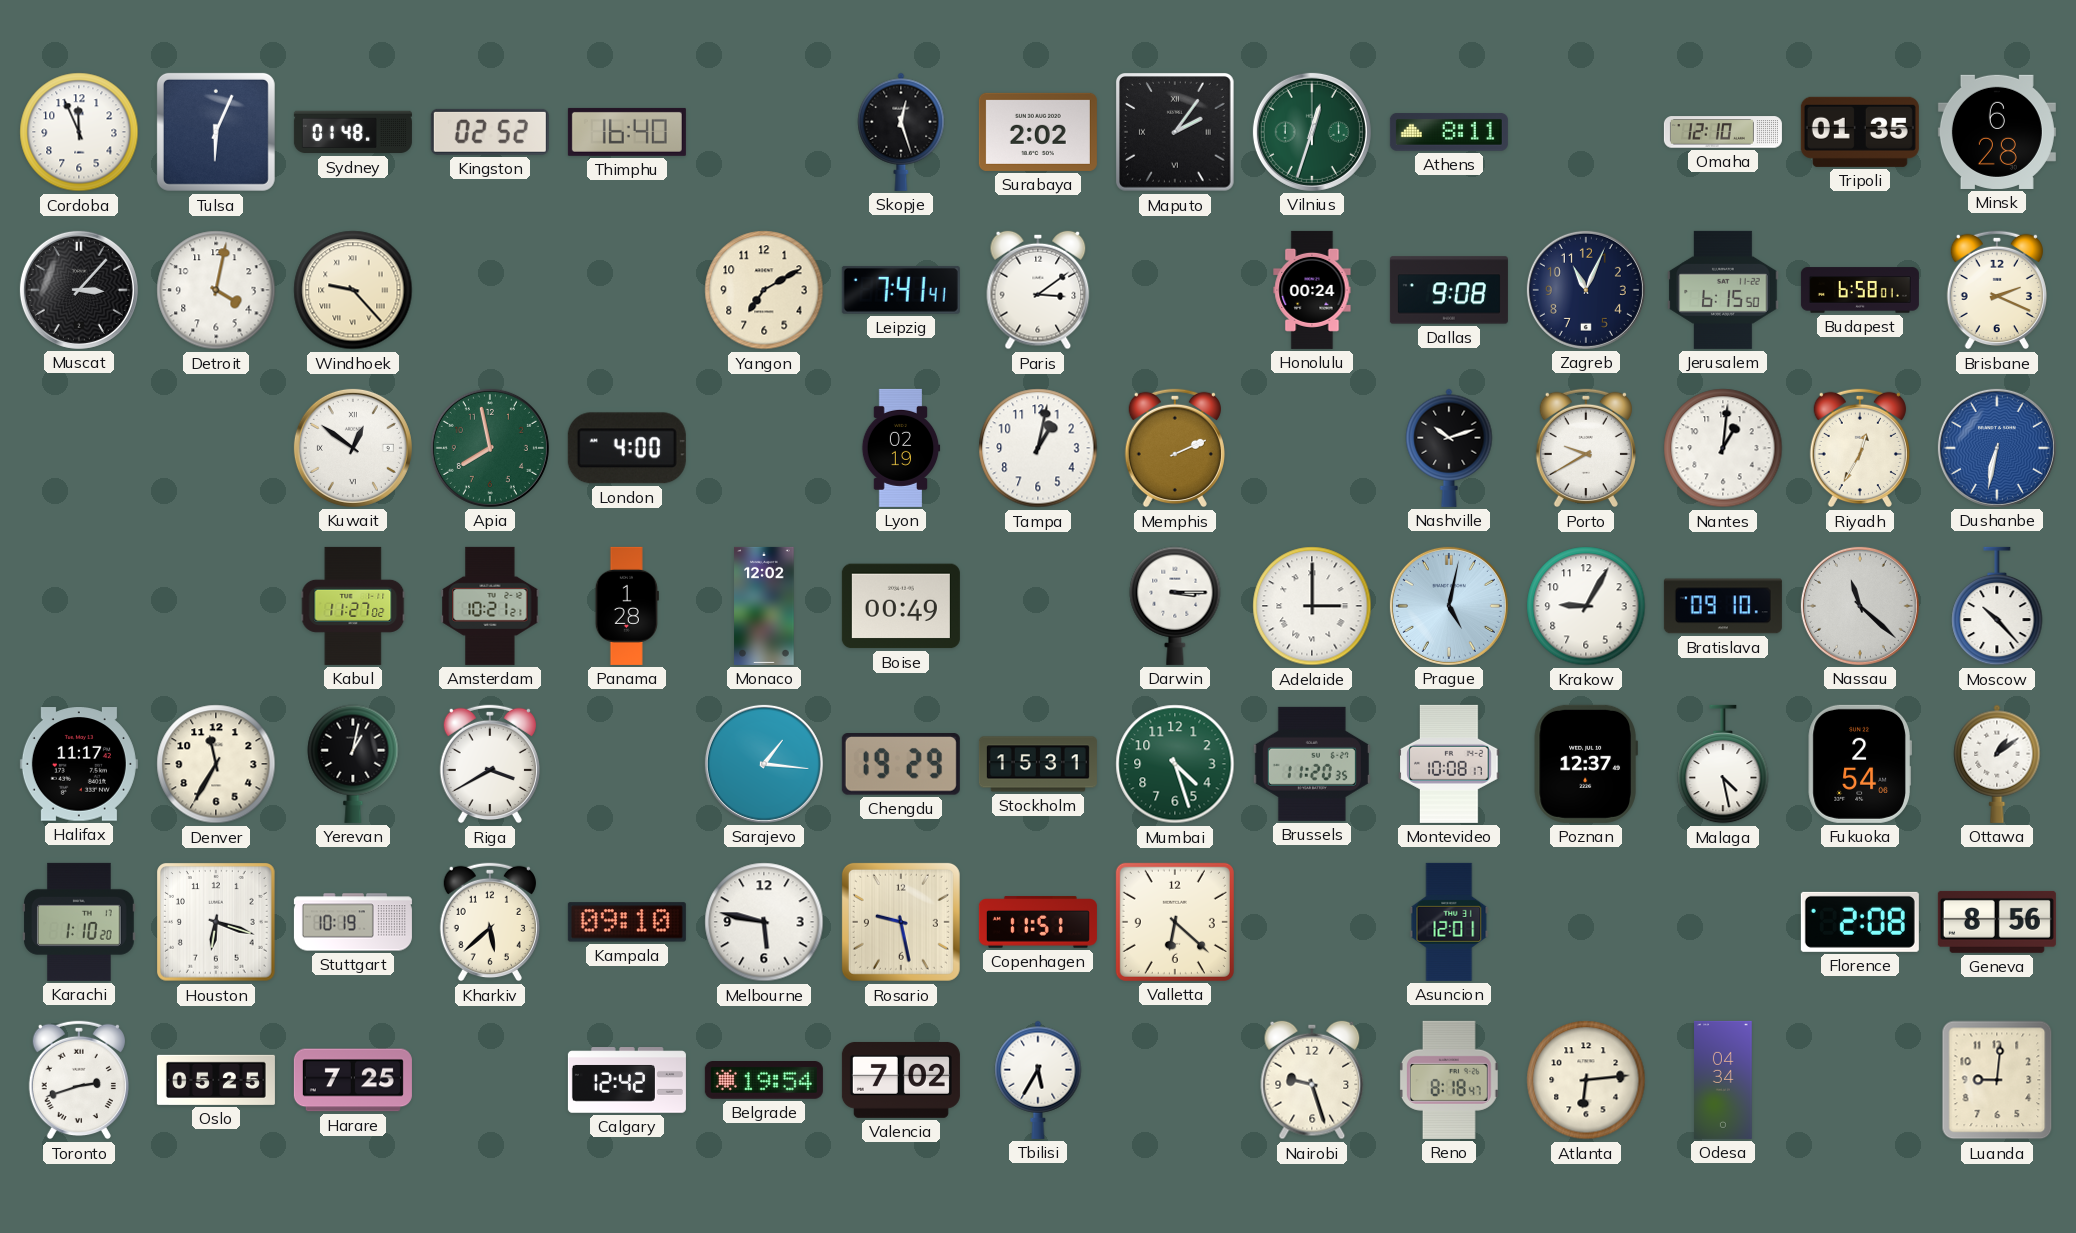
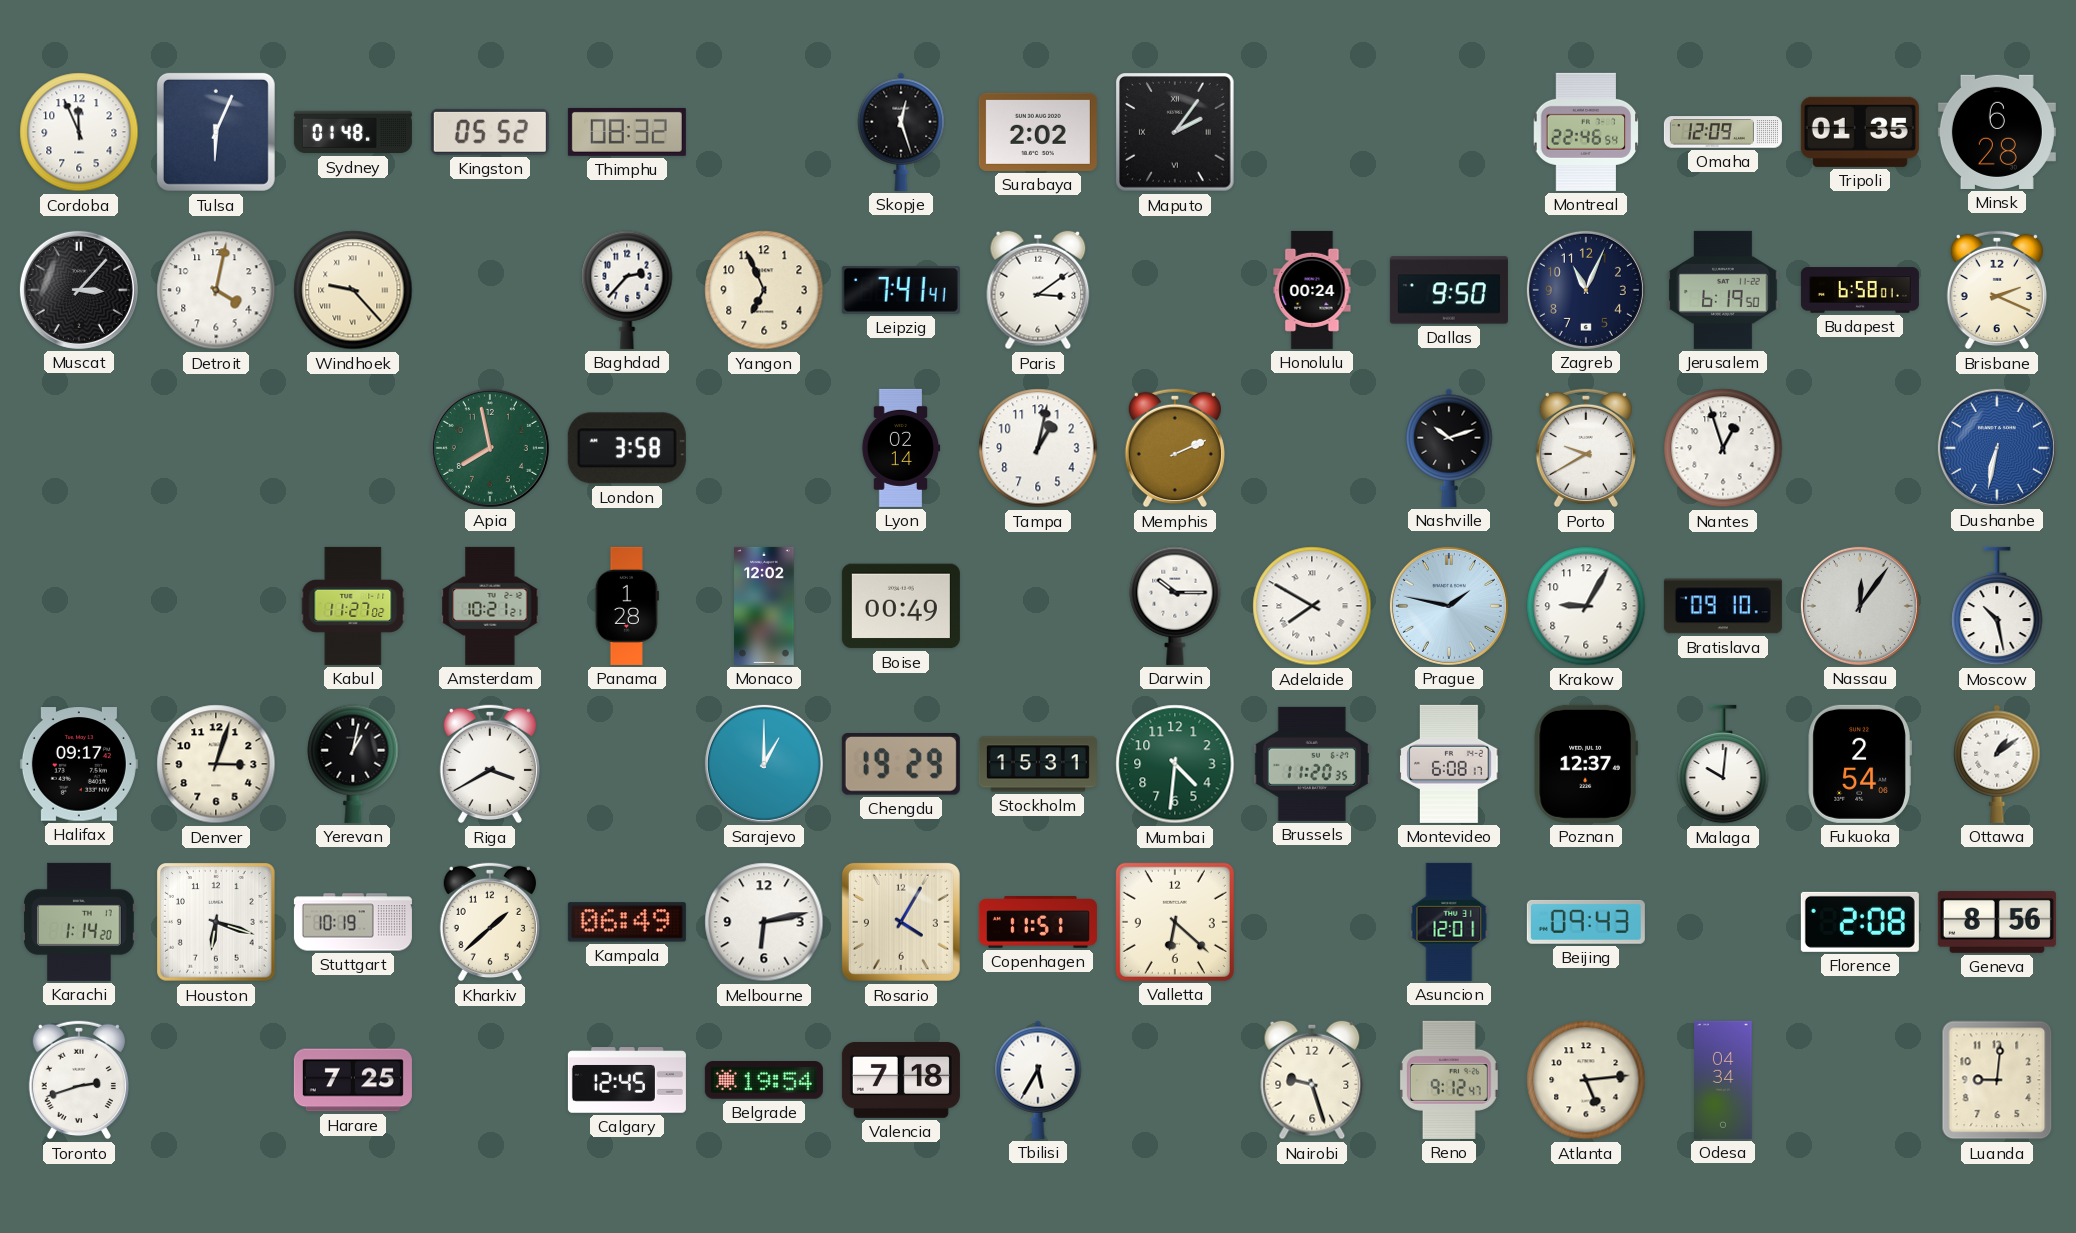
Kingston: 02:52 -> 05:52
Thimphu: 16:40 -> 08:32
Vilnius: 12:33 -> none
Athens: 8:11 -> none
Montreal: none -> 22:46
Omaha: 12:10 -> 12:09
Baghdad: none -> 2:37
Yangon: 7:10 -> 6:56
Dallas: 9:08 -> 9:50
Jerusalem: 6:15 -> 6:19
Kuwait: 12:51 -> none
London: 4:00 -> 3:58
Lyon: 02:19 -> 02:14
Nantes: 1:01 -> 12:57
Riyadh: 12:35 -> none
Darwin: 3:15 -> 10:15
Adelaide: 3:00 -> 7:50
Prague: 5:02 -> 1:47
Nassau: 11:22 -> 12:06
Moscow: 10:23 -> 10:28
Halifax: 11:17 -> 09:17
Denver: 11:35 -> 3:03
Sarajevo: 1:16 -> 1:00
Mumbai: 4:27 -> 4:31
Montevideo: 10:08 -> 6:08
Malaga: 4:28 -> 10:01
Karachi: 1:10 -> 1:14
Kharkiv: 5:38 -> 1:38
Kampala: 09:10 -> 06:49
Melbourne: 5:47 -> 6:13
Rosario: 9:28 -> 4:05
Beijing: none -> 09:43
Oslo: 05:25 -> none
Calgary: 12:42 -> 12:45
Valencia: 7:02 -> 7:18
Reno: 8:18 -> 9:12
Atlanta: 6:14 -> 5:14
